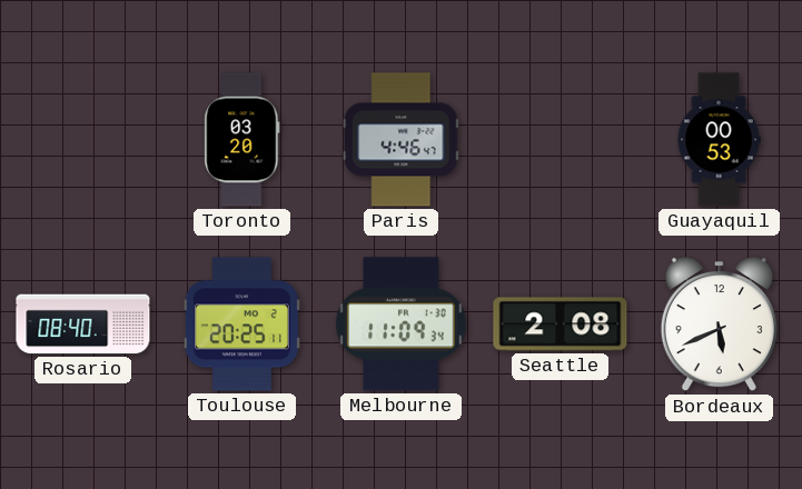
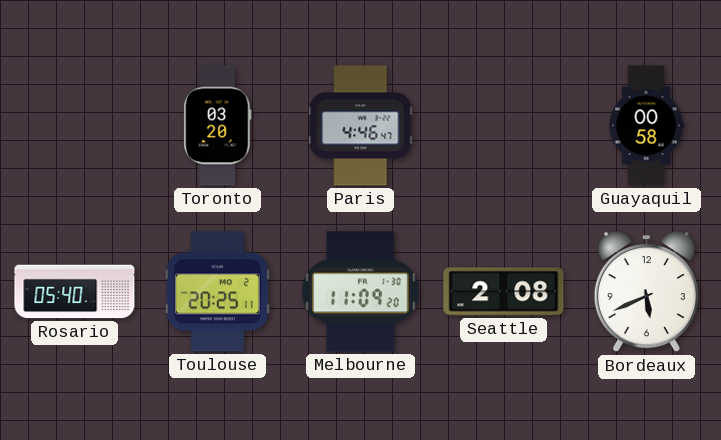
Guayaquil: 00:53 -> 00:58
Rosario: 08:40 -> 05:40
Melbourne: 11:09:34 -> 11:09:20
